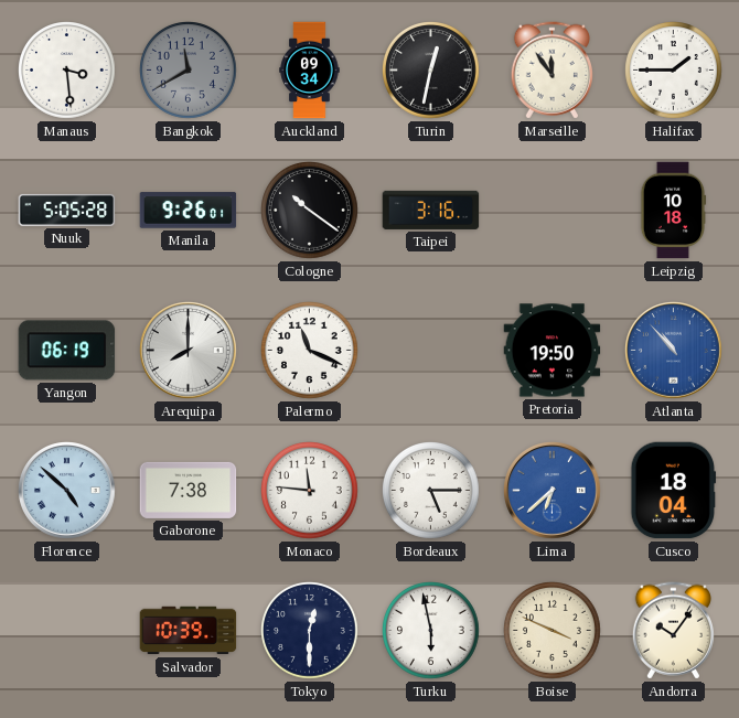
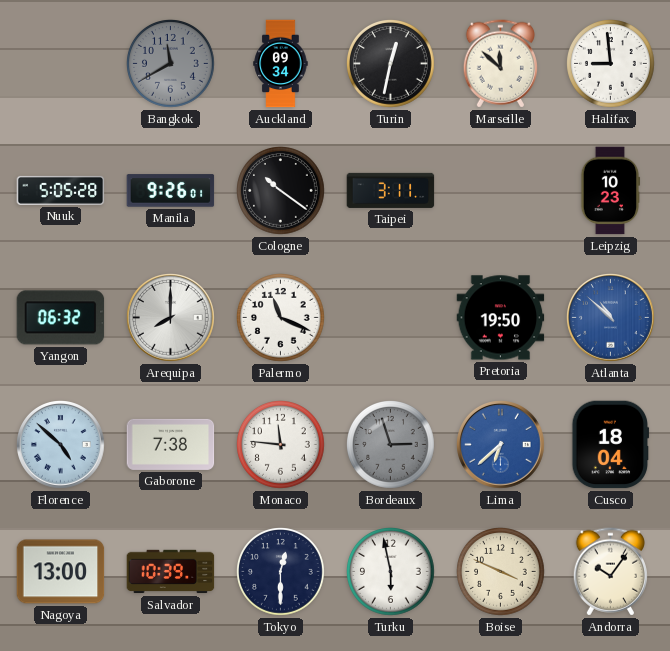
Manaus: 3:29 -> none
Marseille: 11:54 -> 11:52
Halifax: 1:45 -> 8:59
Taipei: 3:16 -> 3:11
Leipzig: 10:18 -> 10:23
Yangon: 06:19 -> 06:32
Atlanta: 10:53 -> 10:52
Bordeaux: 5:15 -> 2:57
Bordeaux dial: white -> grey
Nagoya: none -> 13:00
